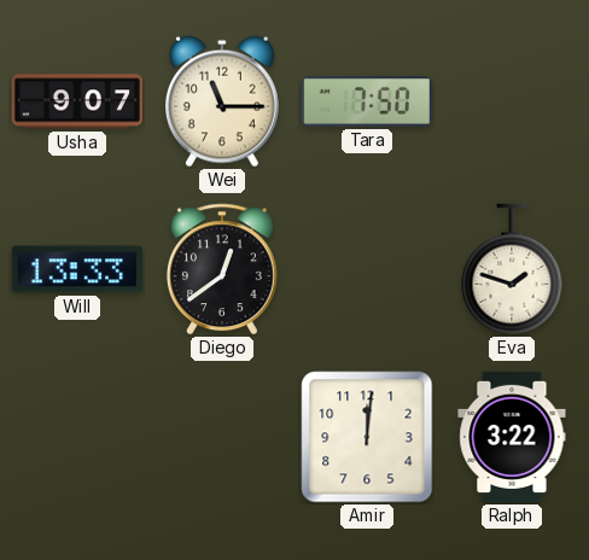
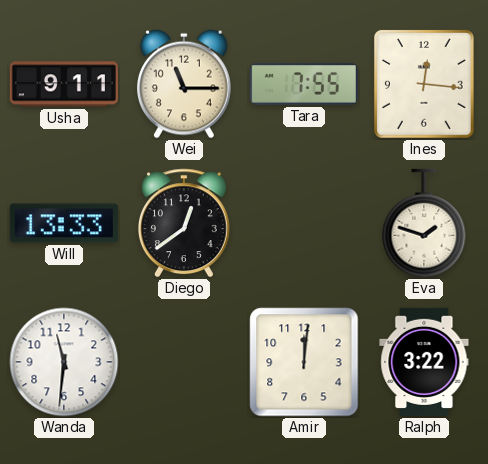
Usha: 9:07 -> 9:11
Tara: 7:50 -> 7:55
Ines: none -> 12:16
Wanda: none -> 11:31
